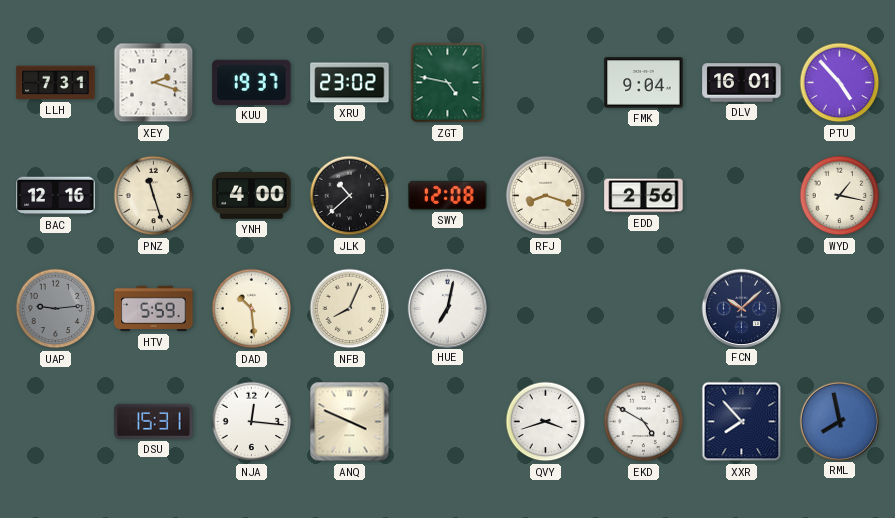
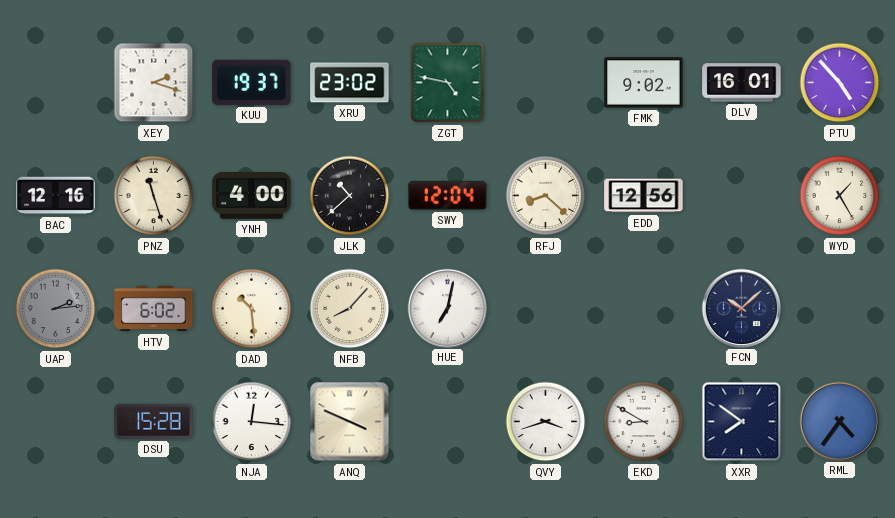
LLH: 7:31 -> none
FMK: 9:04 -> 9:02
SWY: 12:08 -> 12:04
RFJ: 8:18 -> 8:22
EDD: 2:56 -> 12:56
WYD: 1:17 -> 1:25
UAP: 9:14 -> 2:14
HTV: 5:59 -> 6:02
NFB: 8:04 -> 8:07
DSU: 15:31 -> 15:28
EKD: 4:50 -> 8:50
XXR: 7:53 -> 7:51
RML: 7:58 -> 4:36
